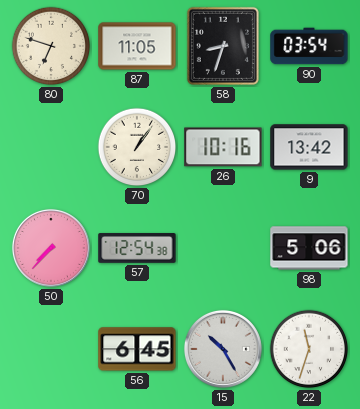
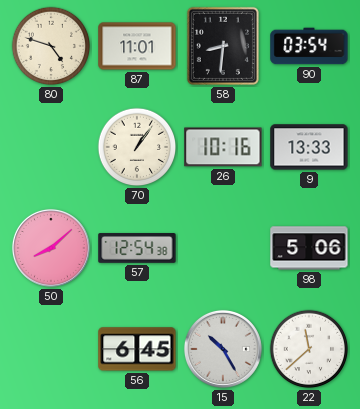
80: 6:48 -> 4:48
87: 11:05 -> 11:01
58: 8:33 -> 8:31
9: 13:42 -> 13:33
50: 7:37 -> 8:08
22: 11:33 -> 11:38
